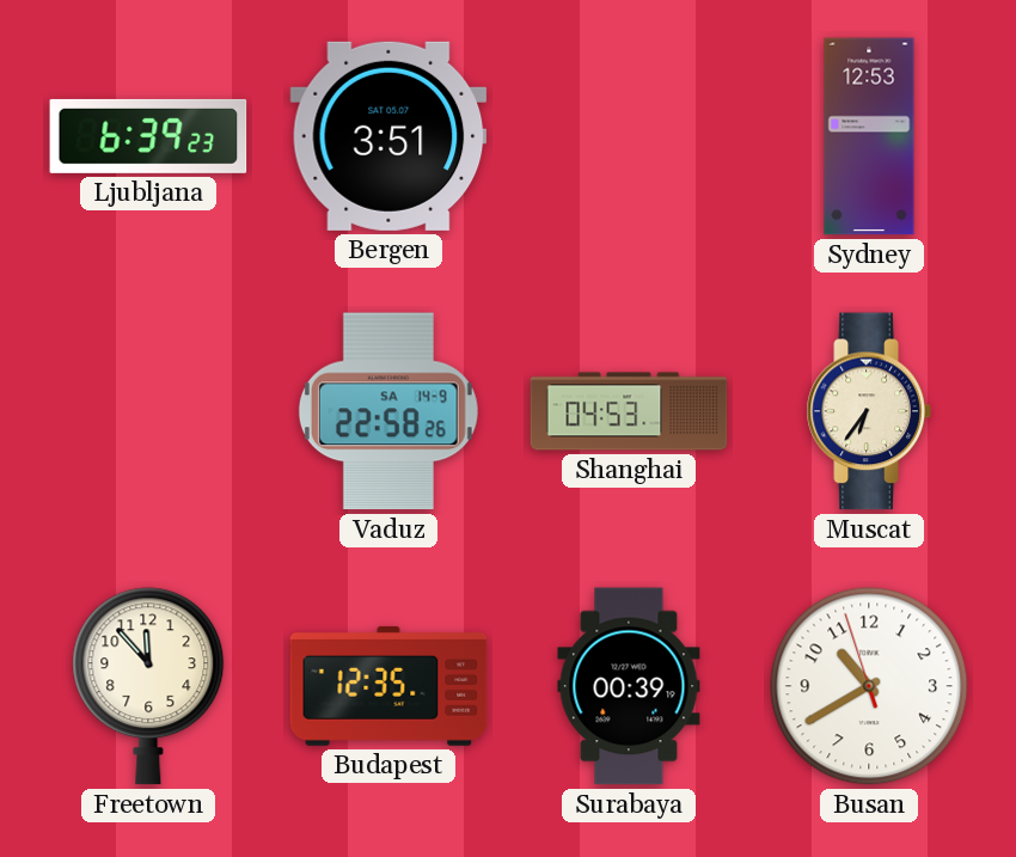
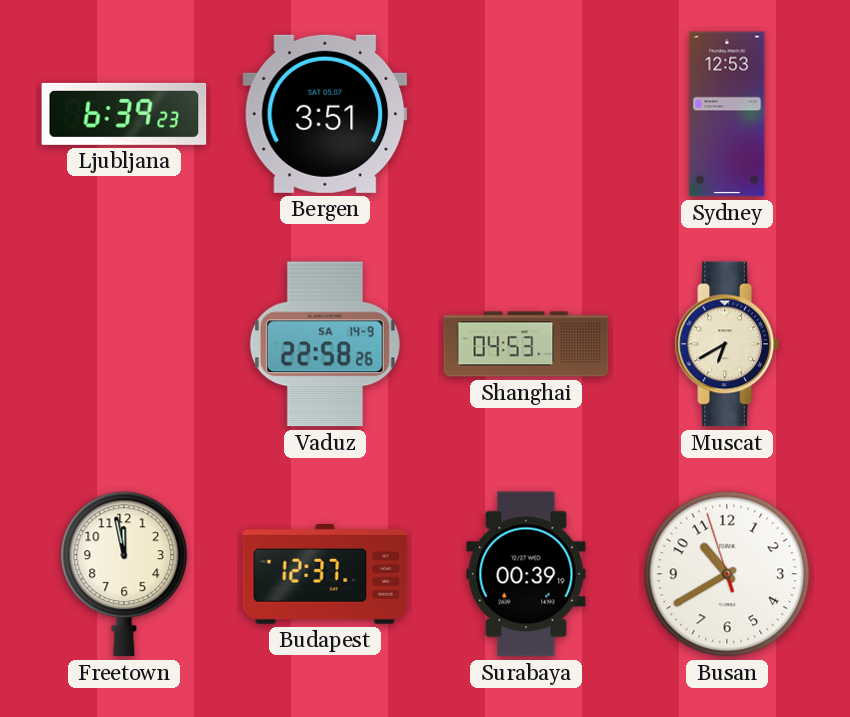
Muscat: 6:36 -> 6:40
Freetown: 11:53 -> 11:58
Budapest: 12:35 -> 12:37
